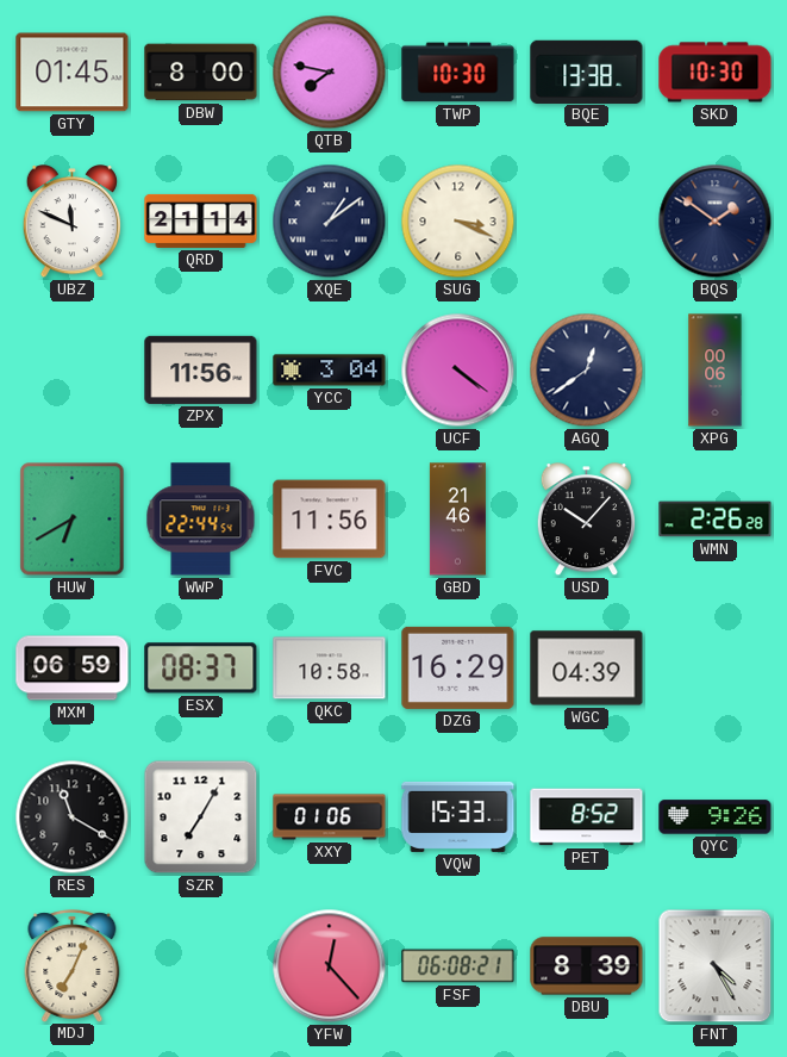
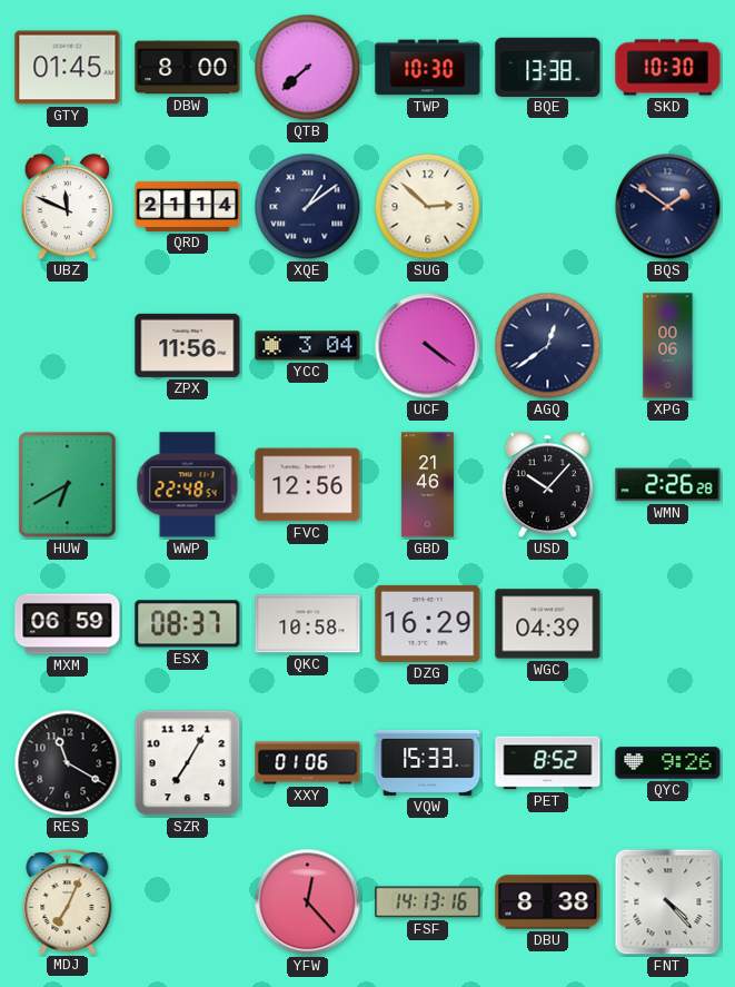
QTB: 7:47 -> 7:38
SUG: 3:19 -> 2:52
WWP: 22:44 -> 22:48
FVC: 11:56 -> 12:56
FSF: 06:08 -> 14:13
DBU: 8:39 -> 8:38
FNT: 4:25 -> 4:23
